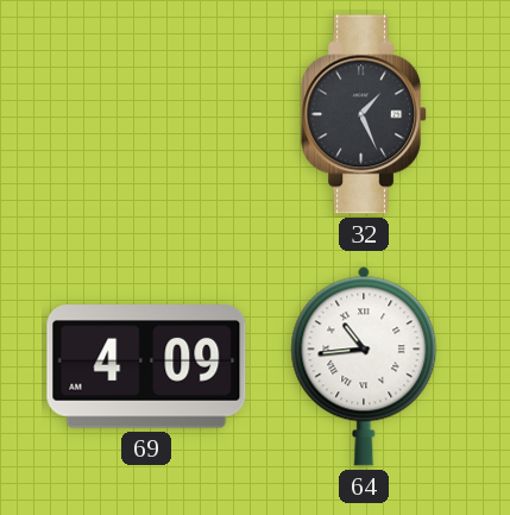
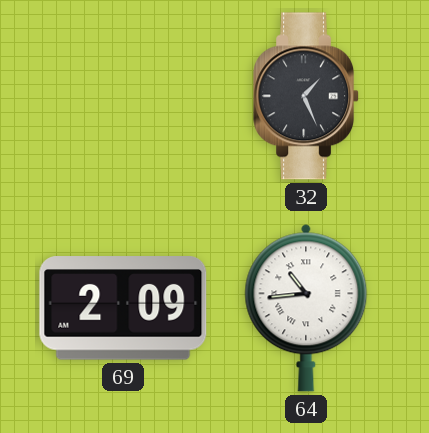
69: 4:09 -> 2:09
